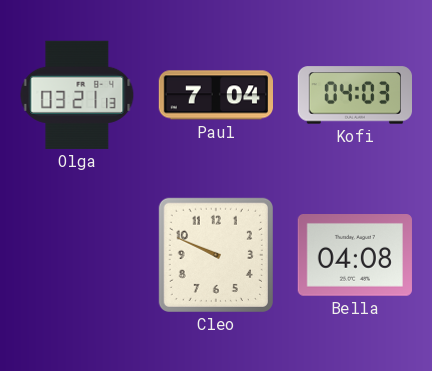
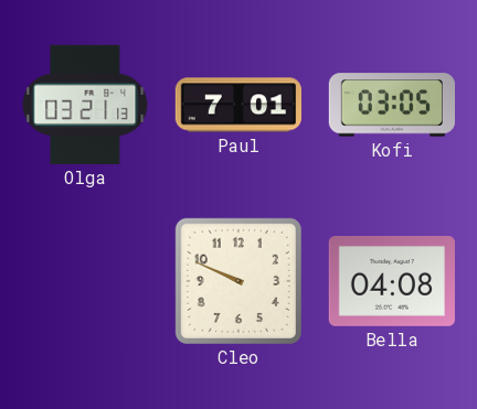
Paul: 7:04 -> 7:01
Kofi: 04:03 -> 03:05
